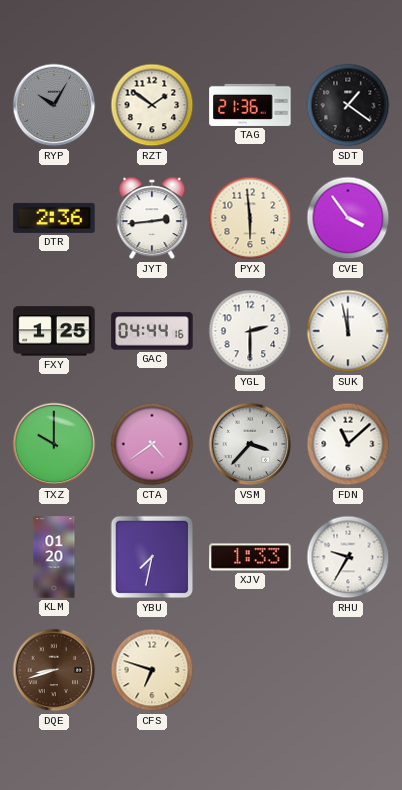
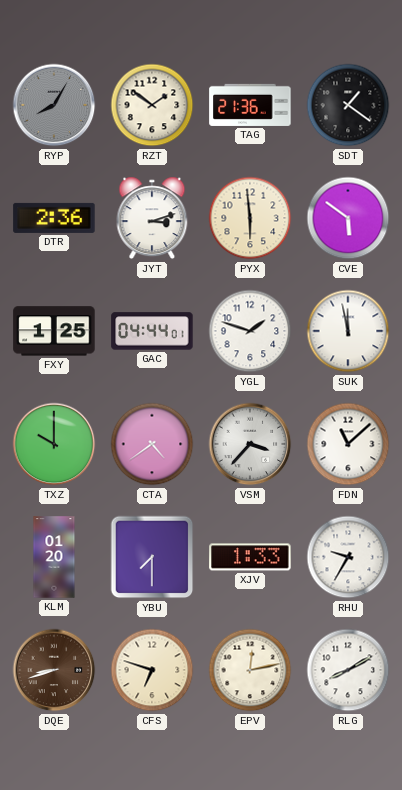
RYP: 10:05 -> 8:05
JYT: 2:44 -> 3:12
CVE: 3:54 -> 5:51
GAC: 04:44:16 -> 04:44:01
YGL: 2:30 -> 1:48
YBU: 7:32 -> 7:30
EPV: none -> 12:13
RLG: none -> 8:10
